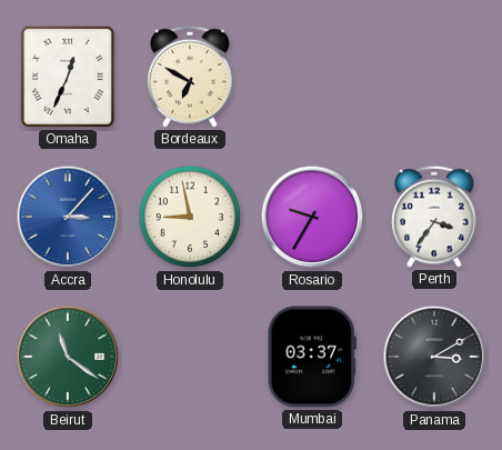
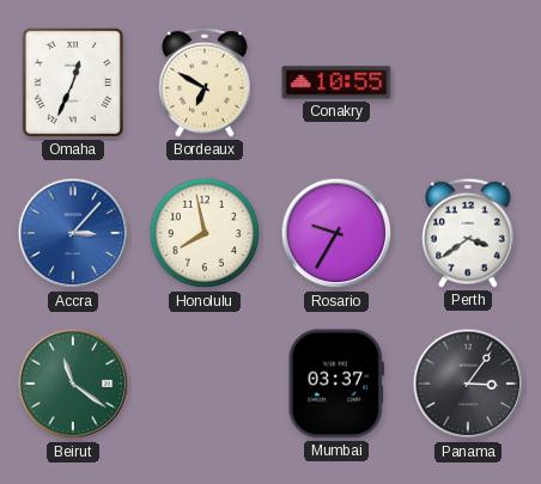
Conakry: none -> 10:55
Honolulu: 8:58 -> 7:58
Perth: 3:36 -> 3:39
Panama: 3:10 -> 3:06
